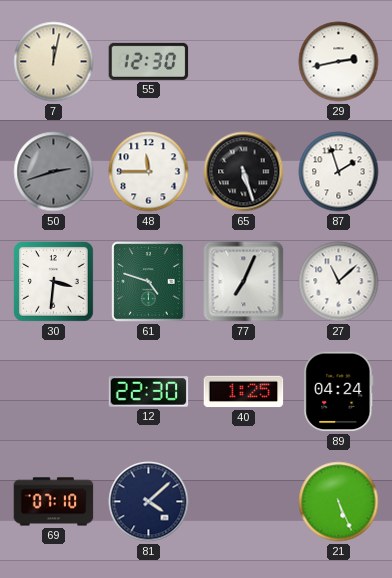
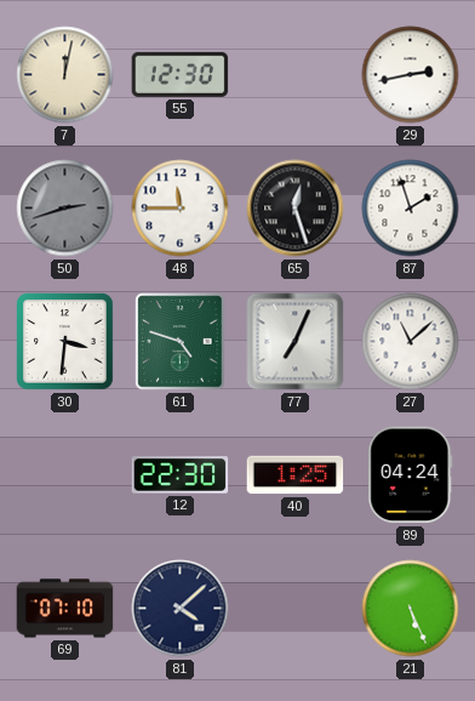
65: 5:27 -> 12:27
